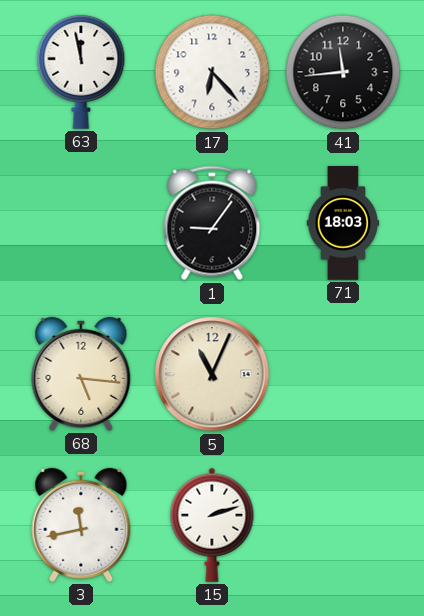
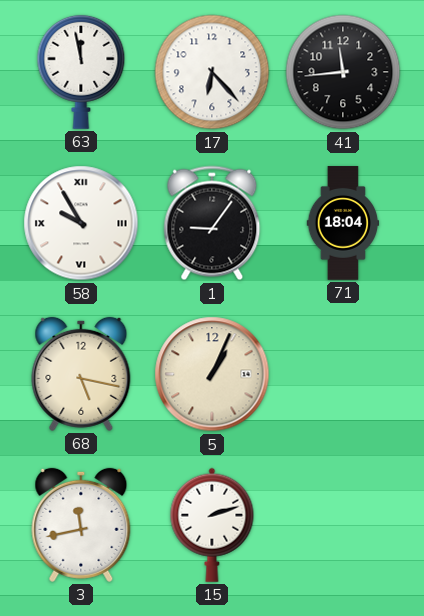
58: none -> 9:55
71: 18:03 -> 18:04
68: 5:16 -> 5:17
5: 11:04 -> 1:04
